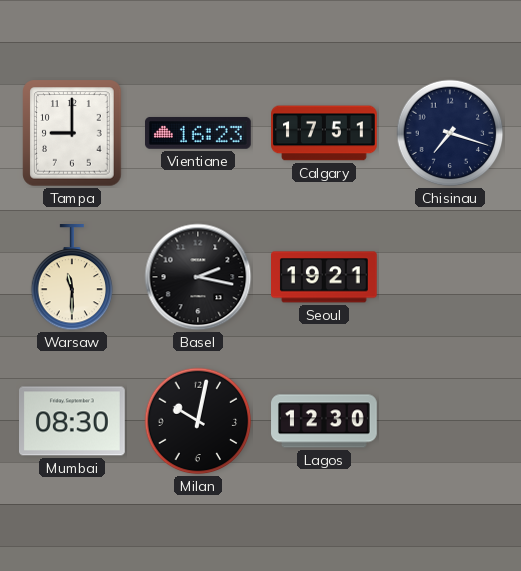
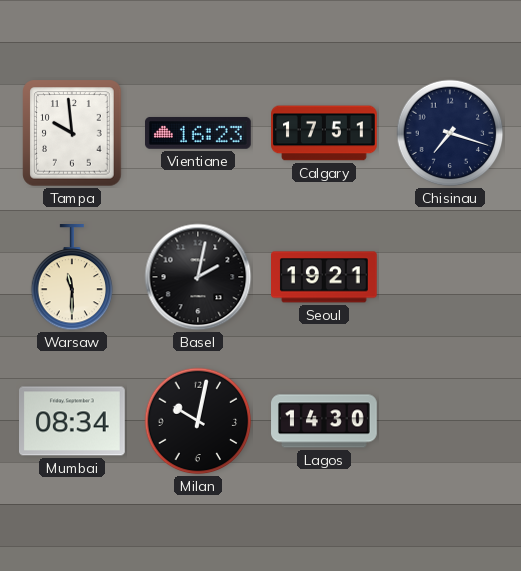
Tampa: 9:00 -> 9:59
Basel: 2:17 -> 2:02
Mumbai: 08:30 -> 08:34
Lagos: 12:30 -> 14:30
